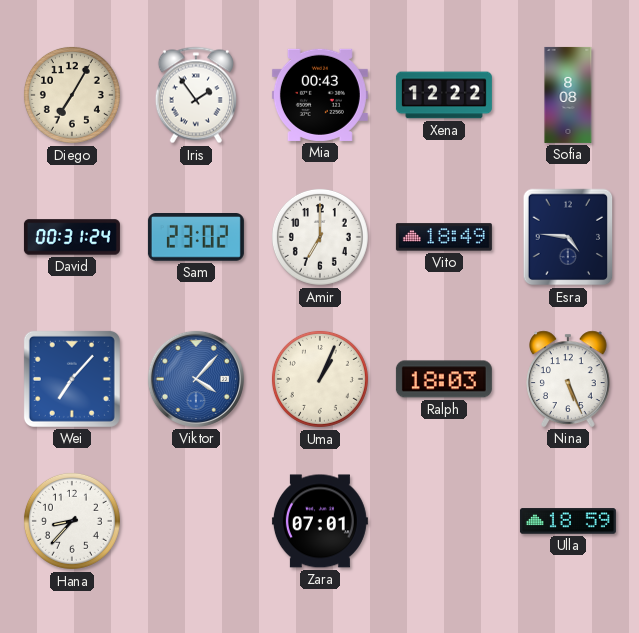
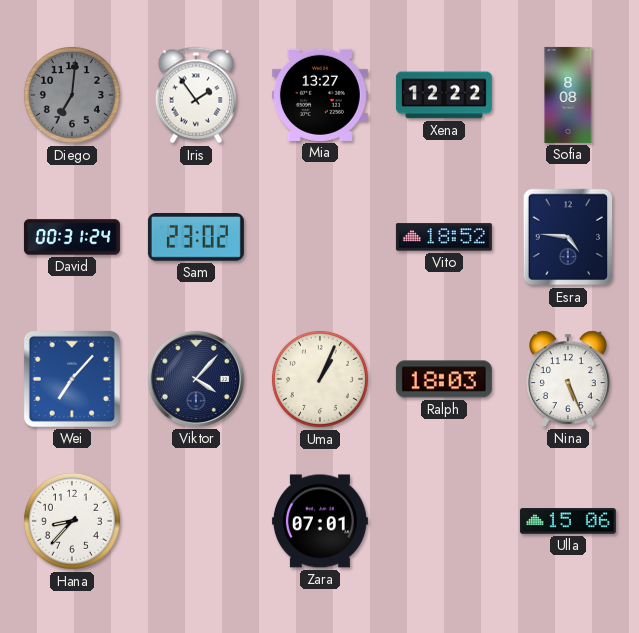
Diego: 7:05 -> 7:01
Diego dial: cream -> grey
Mia: 00:43 -> 13:27
Amir: 7:00 -> none
Vito: 18:49 -> 18:52
Viktor dial: blue -> navy
Ulla: 18:59 -> 15:06
